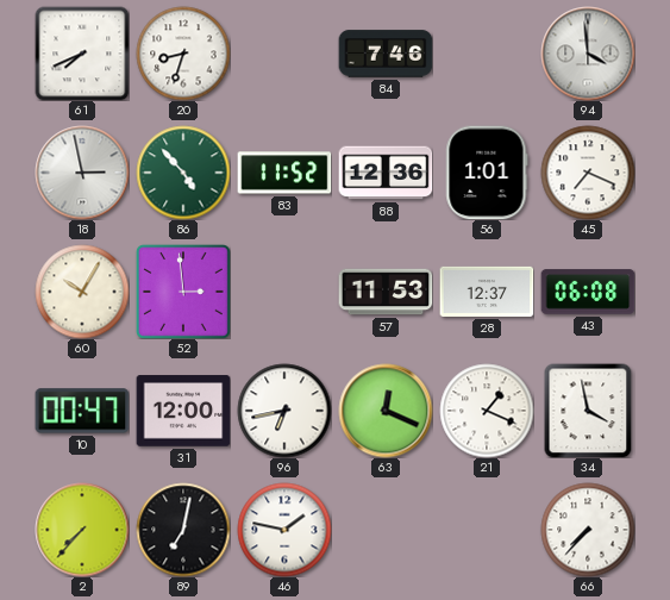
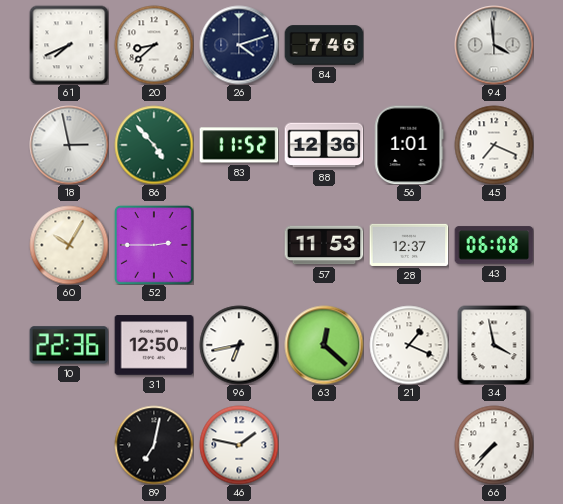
20: 8:33 -> 8:38
26: none -> 4:12
52: 2:59 -> 2:45
10: 00:47 -> 22:36
31: 12:00 -> 12:50
63: 12:19 -> 12:22
2: 7:37 -> none
